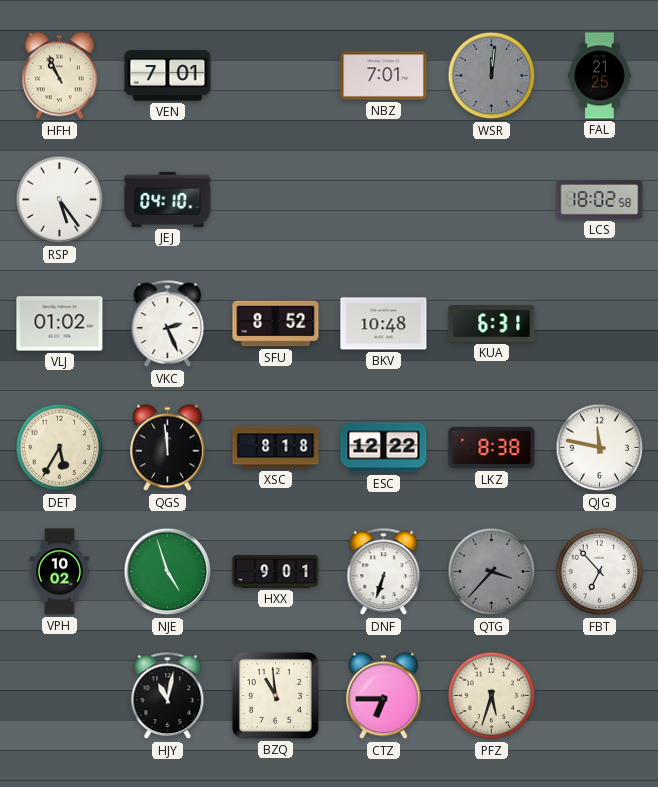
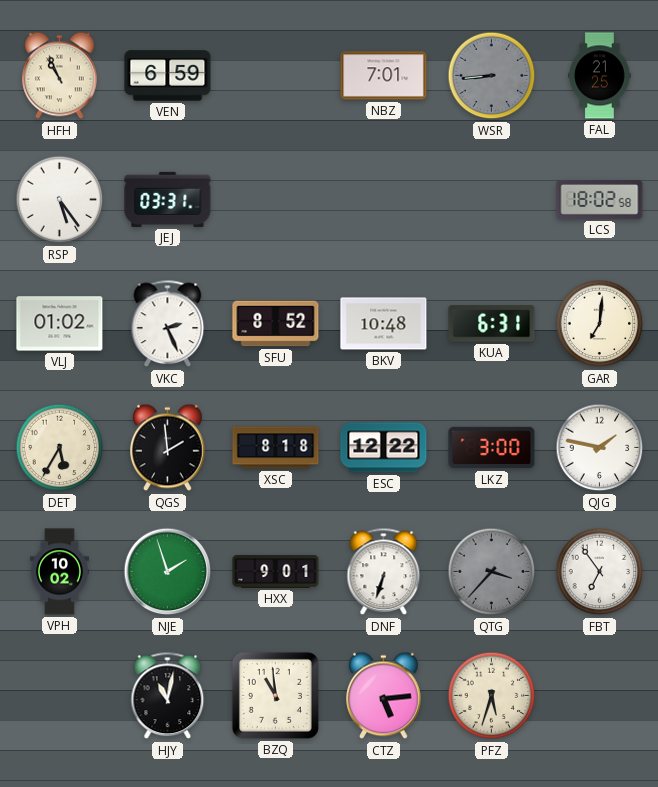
VEN: 7:01 -> 6:59
WSR: 12:01 -> 8:44
JEJ: 04:10 -> 03:31
GAR: none -> 7:01
QGS: 11:59 -> 1:59
LKZ: 8:38 -> 3:00
QJG: 11:47 -> 1:47
NJE: 4:57 -> 1:57
FBT: 6:53 -> 6:54
CTZ: 6:45 -> 5:14
